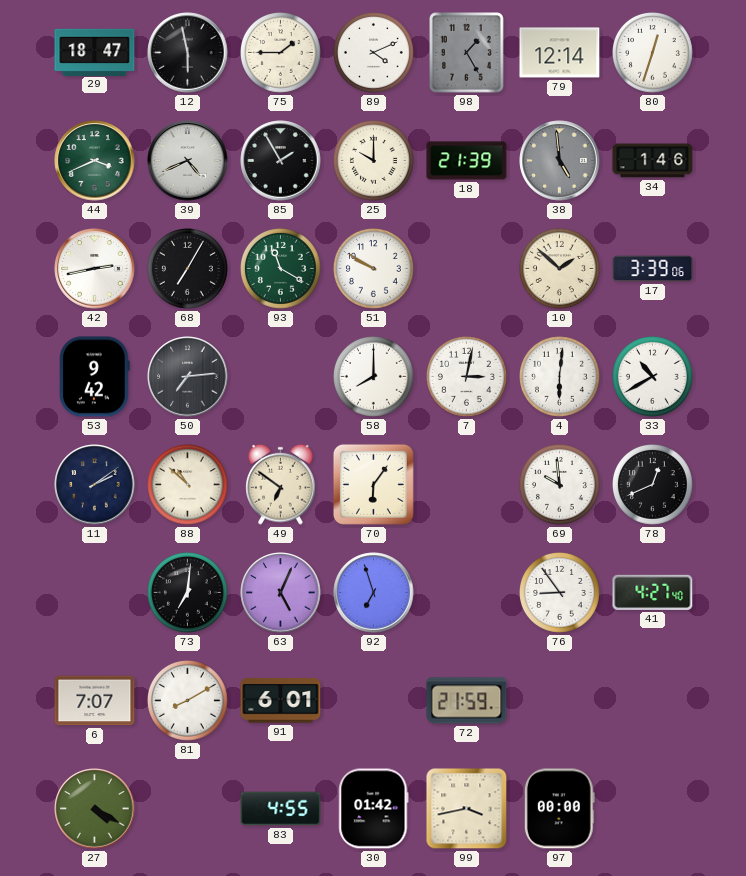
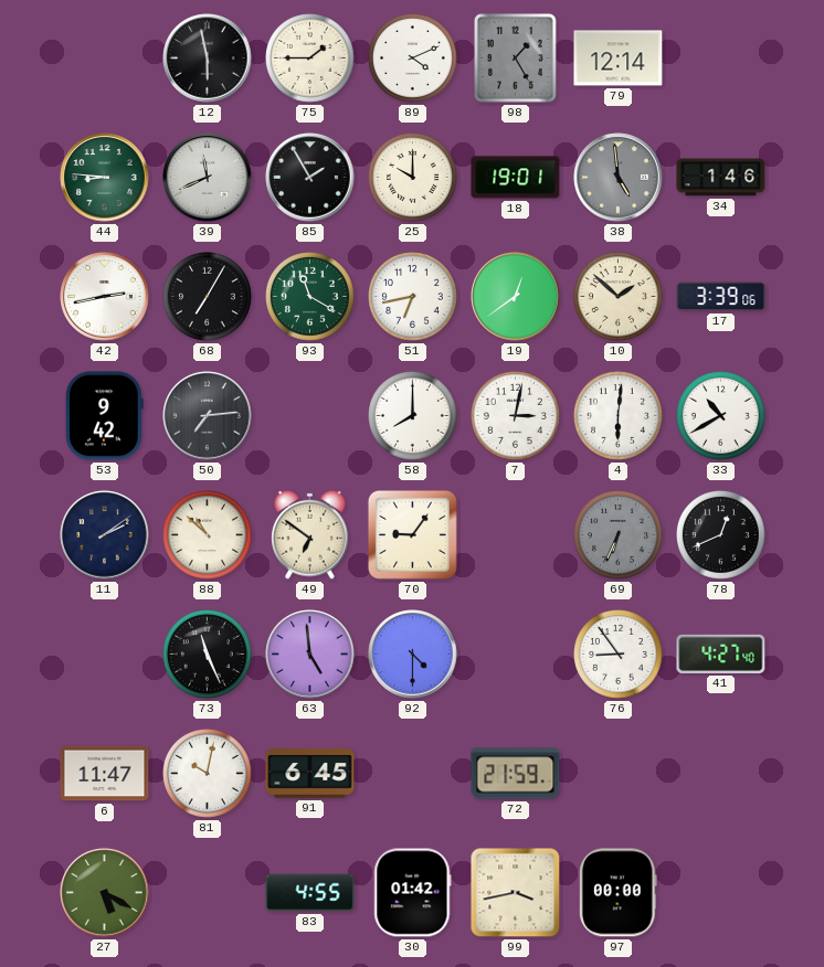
29: 18:47 -> none
80: 12:33 -> none
44: 3:41 -> 8:46
39: 4:41 -> 11:41
18: 21:39 -> 19:01
51: 9:50 -> 6:43
19: none -> 12:39
70: 6:06 -> 9:06
69: 9:59 -> 6:34
69 dial: white -> grey
73: 7:01 -> 11:26
63: 5:04 -> 4:59
92: 6:57 -> 4:30
6: 7:07 -> 11:47
81: 8:10 -> 10:02
91: 6:01 -> 6:45
27: 4:20 -> 5:20
